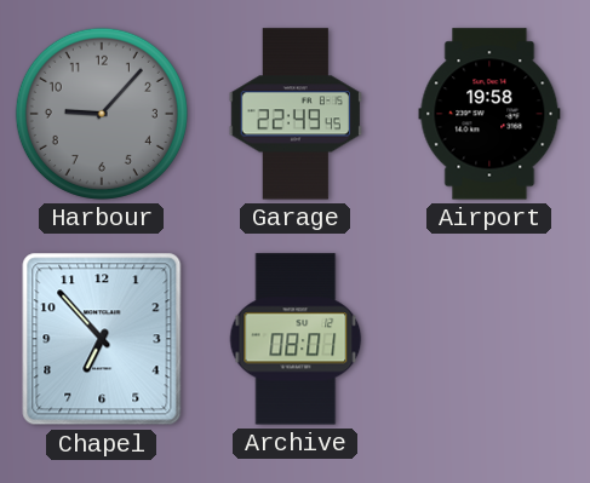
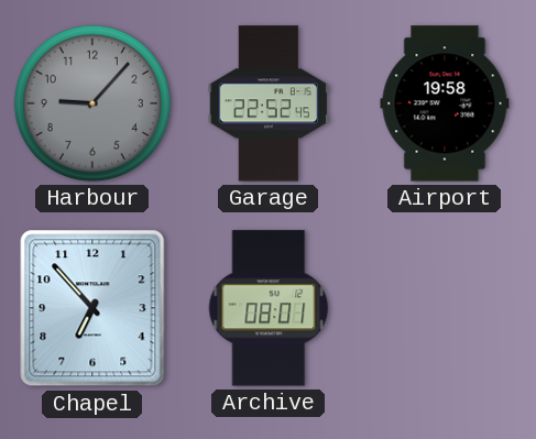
Garage: 22:49 -> 22:52
